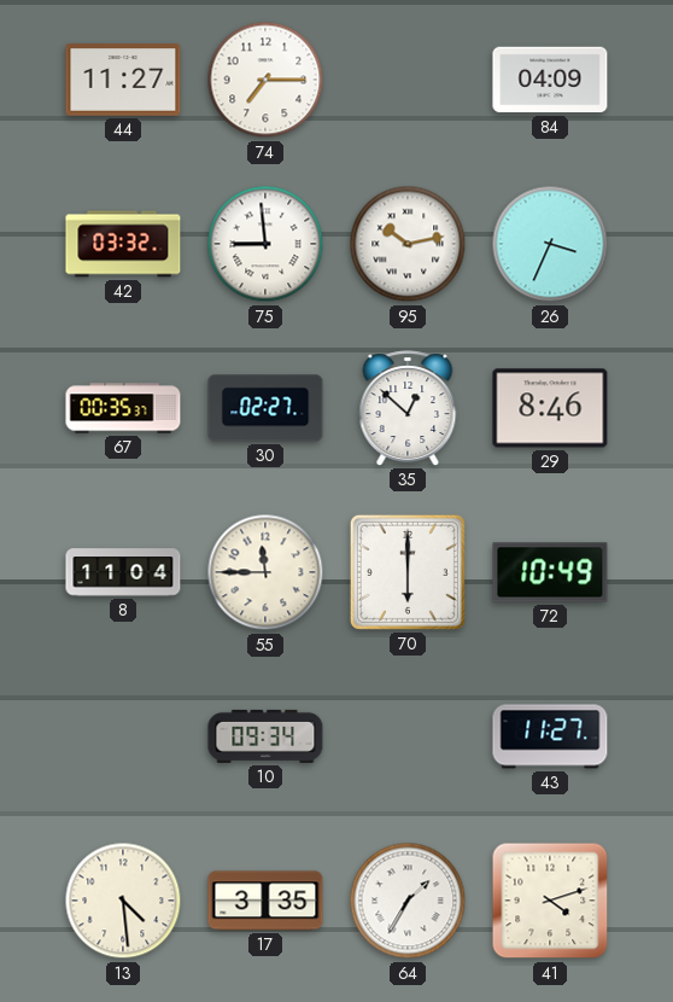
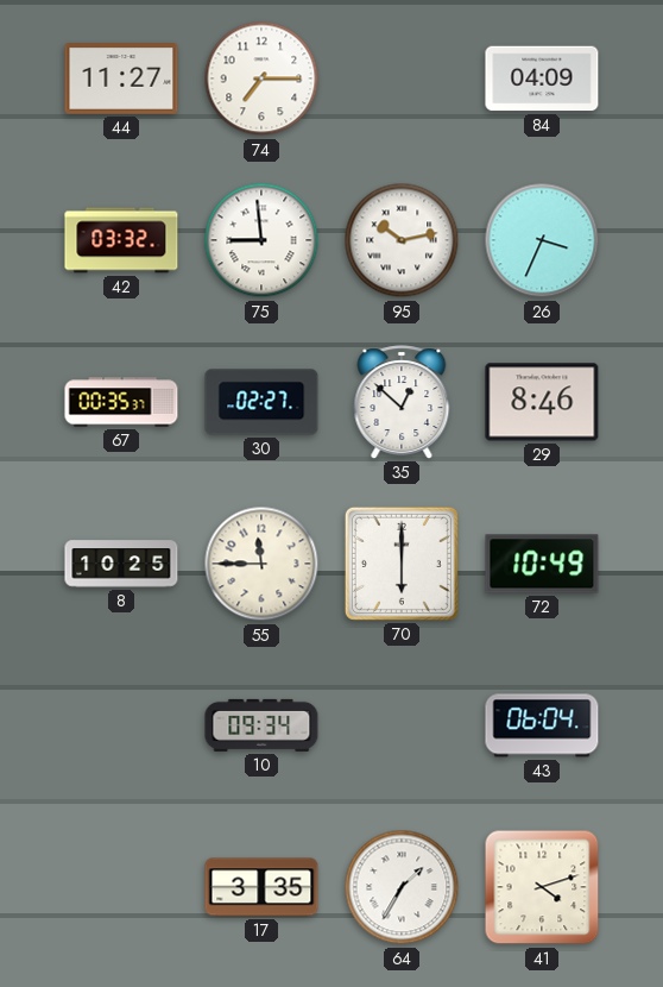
8: 11:04 -> 10:25
43: 11:27 -> 06:04
13: 4:29 -> none
